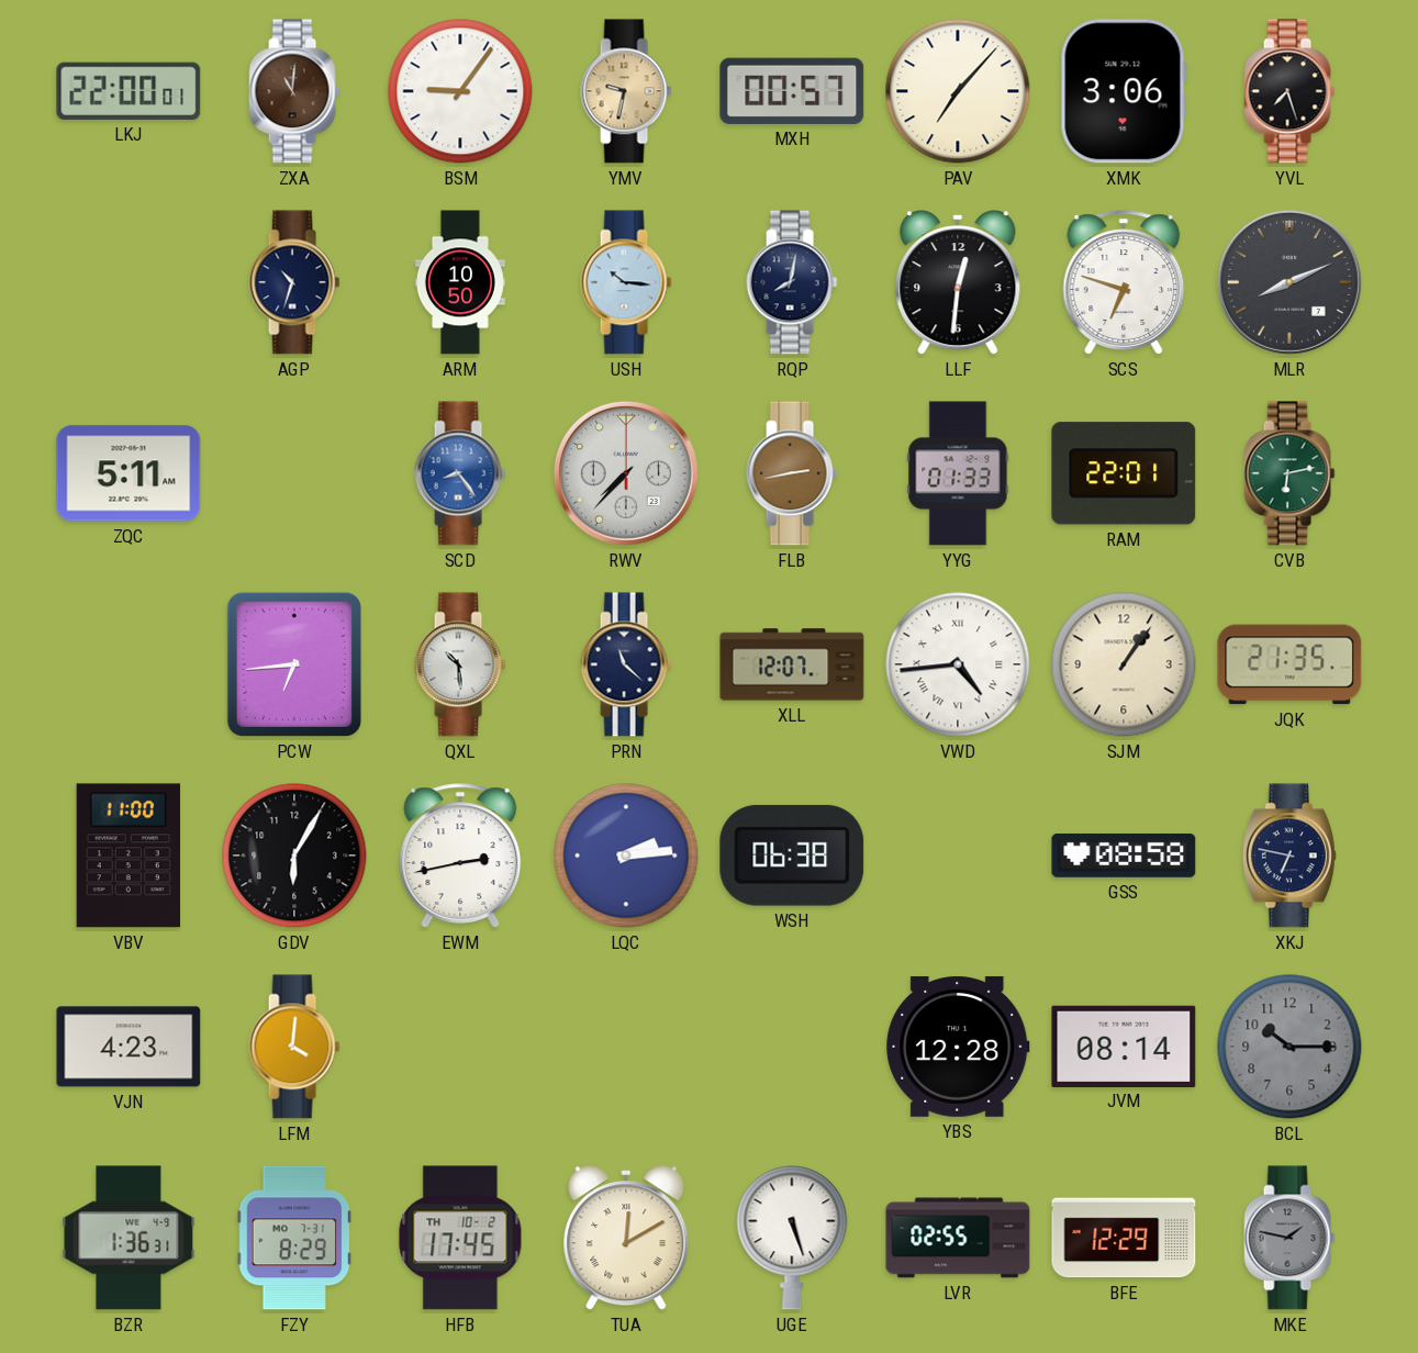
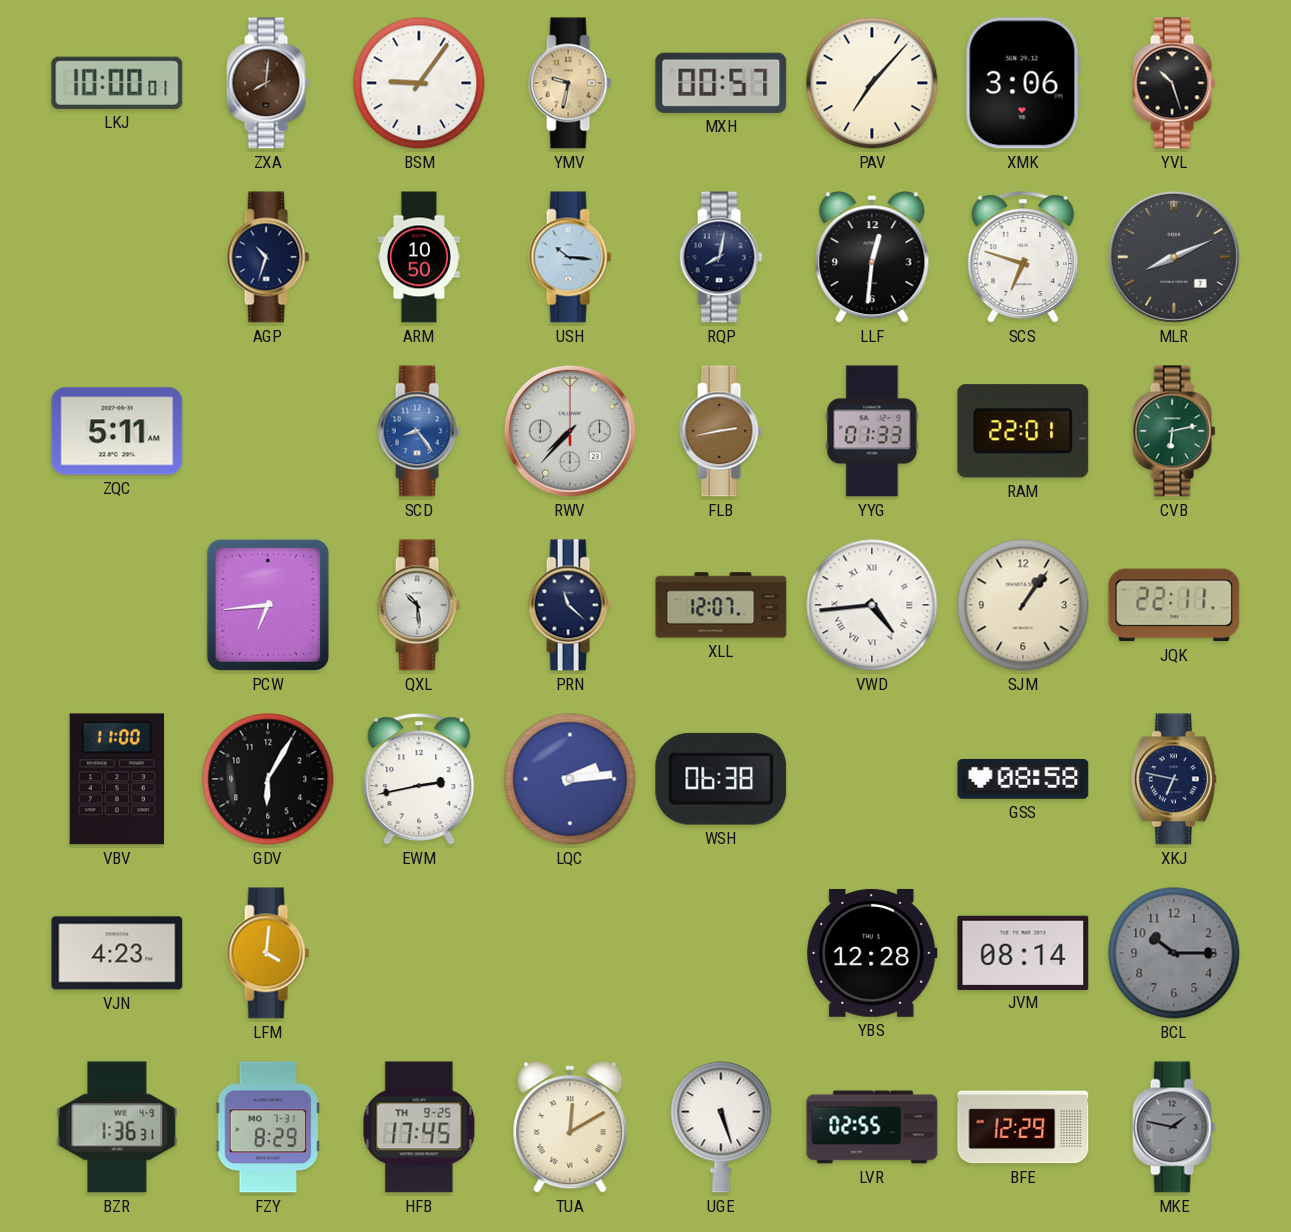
LKJ: 22:00 -> 10:00
ZXA: 11:01 -> 8:01
YVL: 7:27 -> 10:27
JQK: 21:35 -> 22:11
HFB date: TH 10-2 -> TH 9-25
